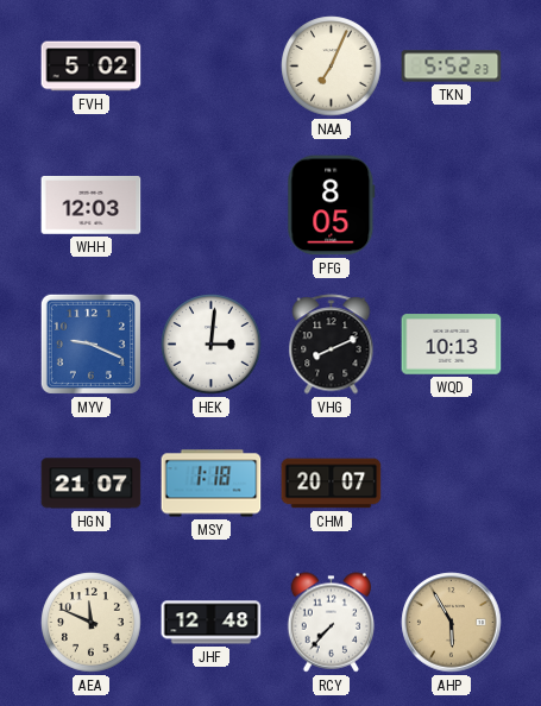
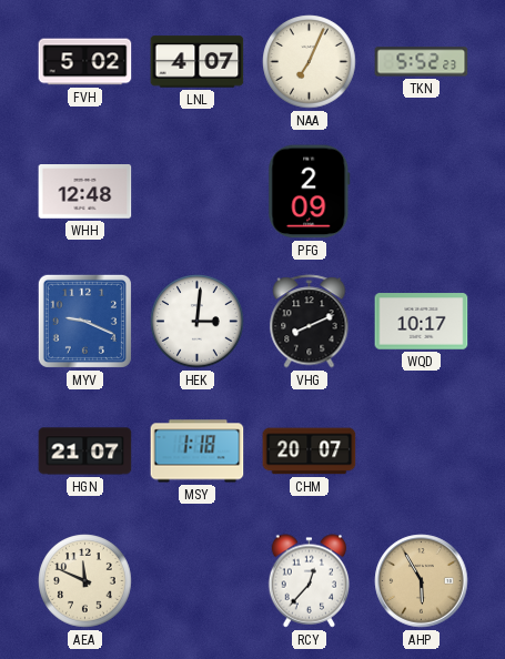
LNL: none -> 4:07
WHH: 12:03 -> 12:48
PFG: 8:05 -> 2:09
WQD: 10:13 -> 10:17
JHF: 12:48 -> none
RCY: 7:37 -> 12:37
